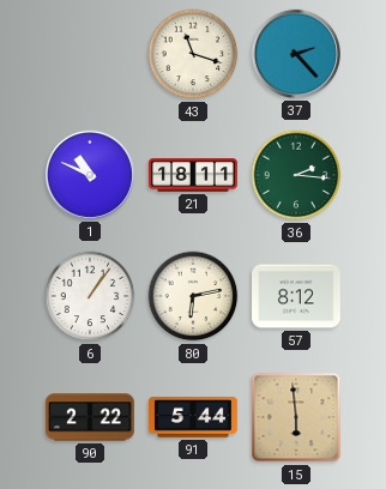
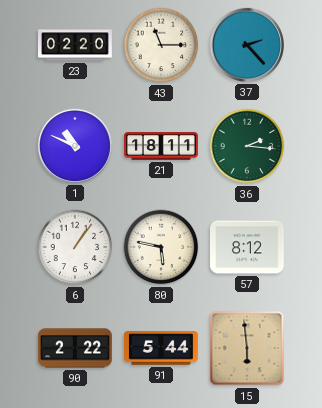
23: none -> 02:20
43: 11:18 -> 11:15
80: 6:13 -> 5:47
